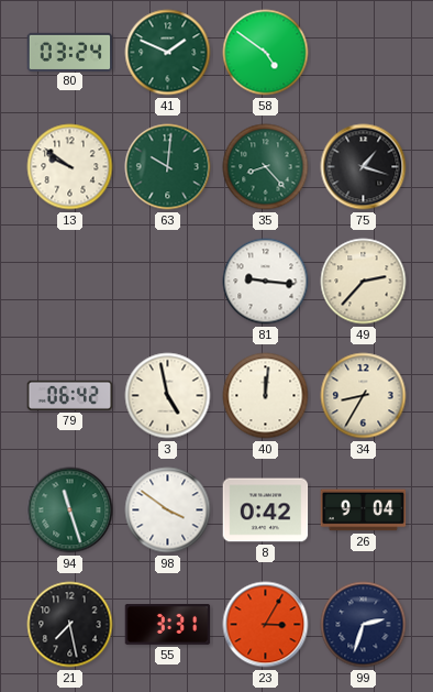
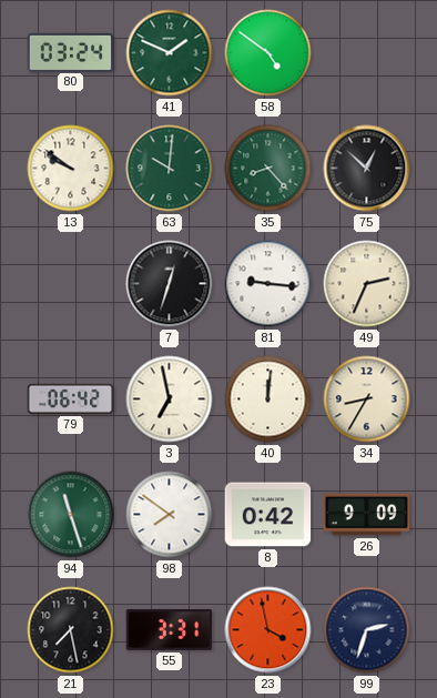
75: 1:18 -> 12:52
7: none -> 12:33
49: 2:37 -> 2:34
3: 4:58 -> 6:58
98: 3:51 -> 7:51
26: 9:04 -> 9:09
23: 3:05 -> 3:58
